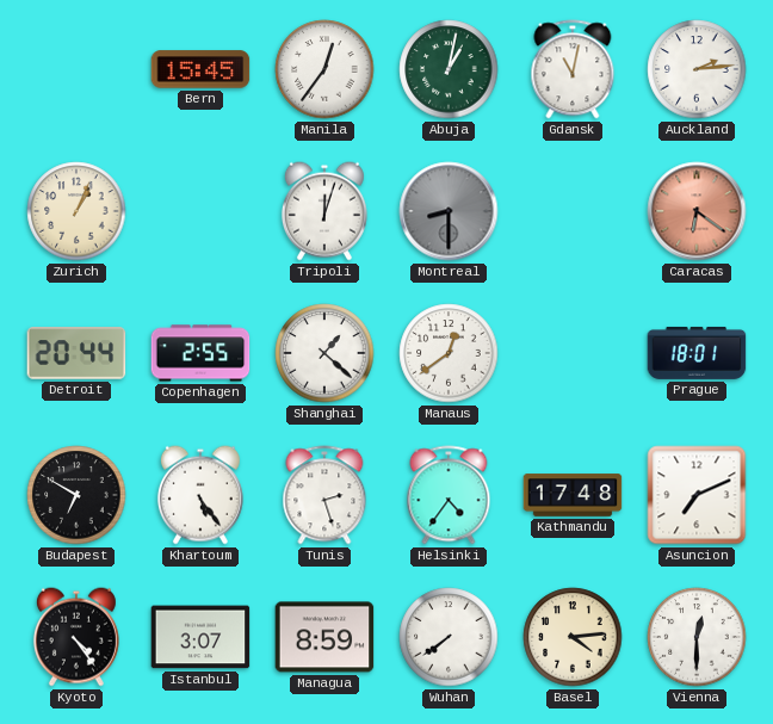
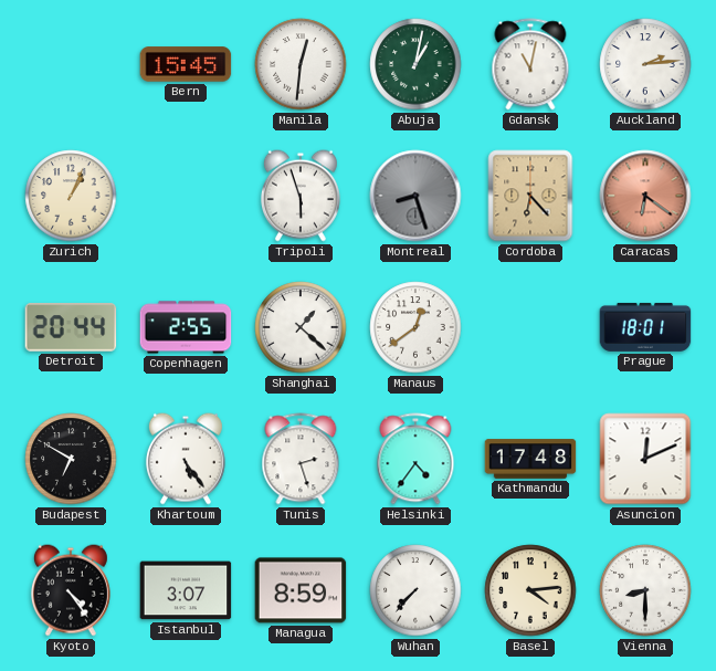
Manila: 12:36 -> 12:31
Tripoli: 12:03 -> 5:57
Montreal: 8:30 -> 8:27
Cordoba: none -> 6:23
Asuncion: 7:11 -> 12:11
Wuhan: 7:39 -> 7:37
Vienna: 12:30 -> 8:30
